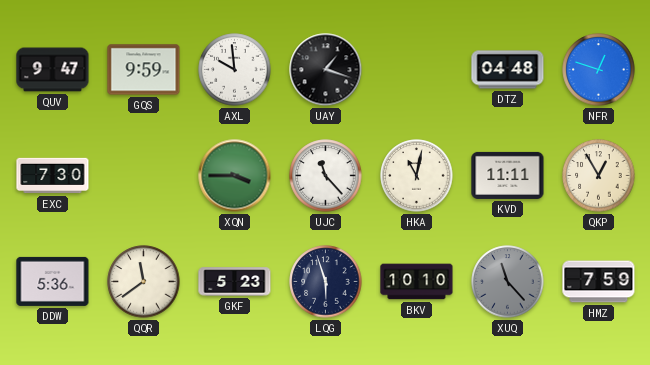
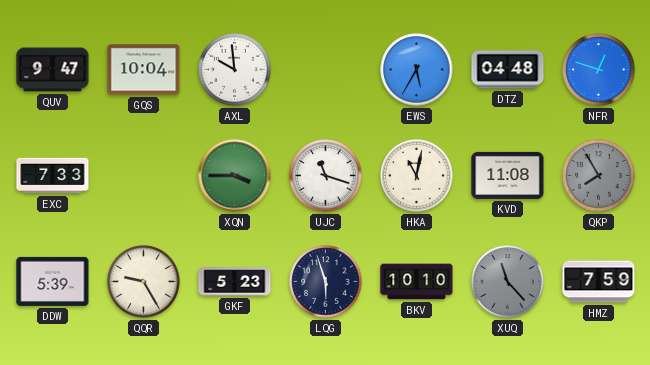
GQS: 9:59 -> 10:04
UAY: 1:18 -> none
EWS: none -> 5:35
EXC: 7:30 -> 7:33
UJC: 11:23 -> 11:18
KVD: 11:11 -> 11:08
QKP: 12:55 -> 7:55
QKP dial: cream -> grey
DDW: 5:36 -> 5:39
QQR: 11:39 -> 9:25
